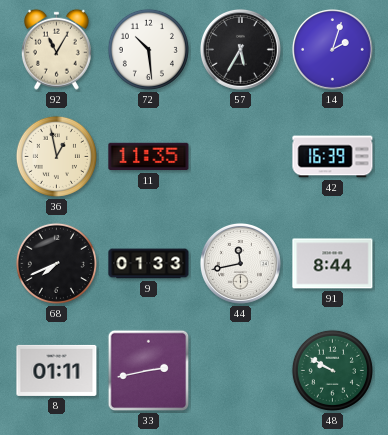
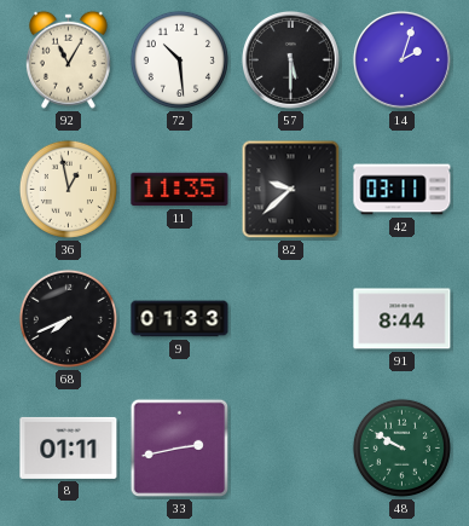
57: 5:35 -> 5:30
82: none -> 9:38
42: 16:39 -> 03:11
44: 11:43 -> none
